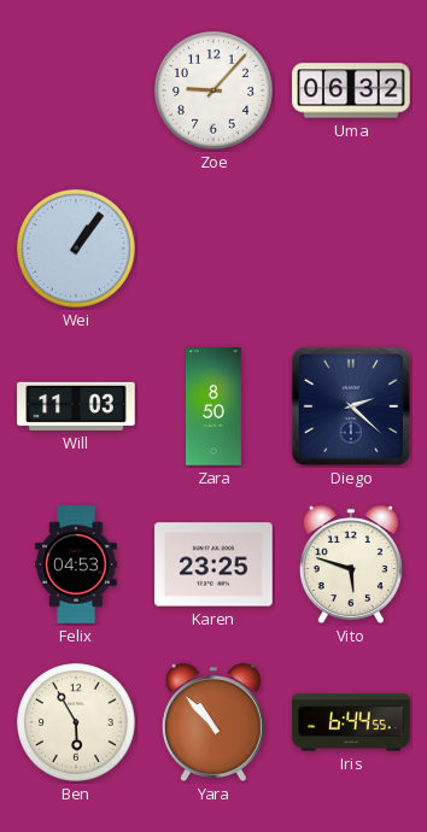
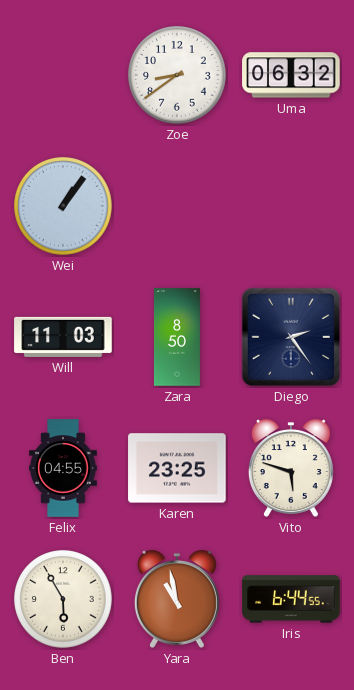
Zoe: 9:07 -> 8:39
Diego: 2:22 -> 2:24
Felix: 04:53 -> 04:55
Yara: 10:53 -> 10:58
